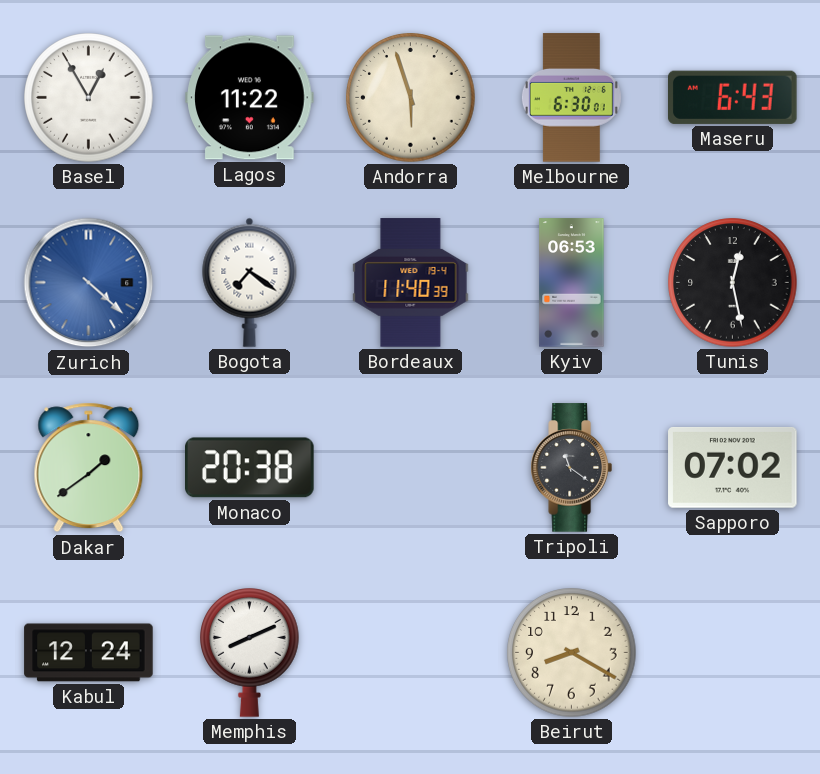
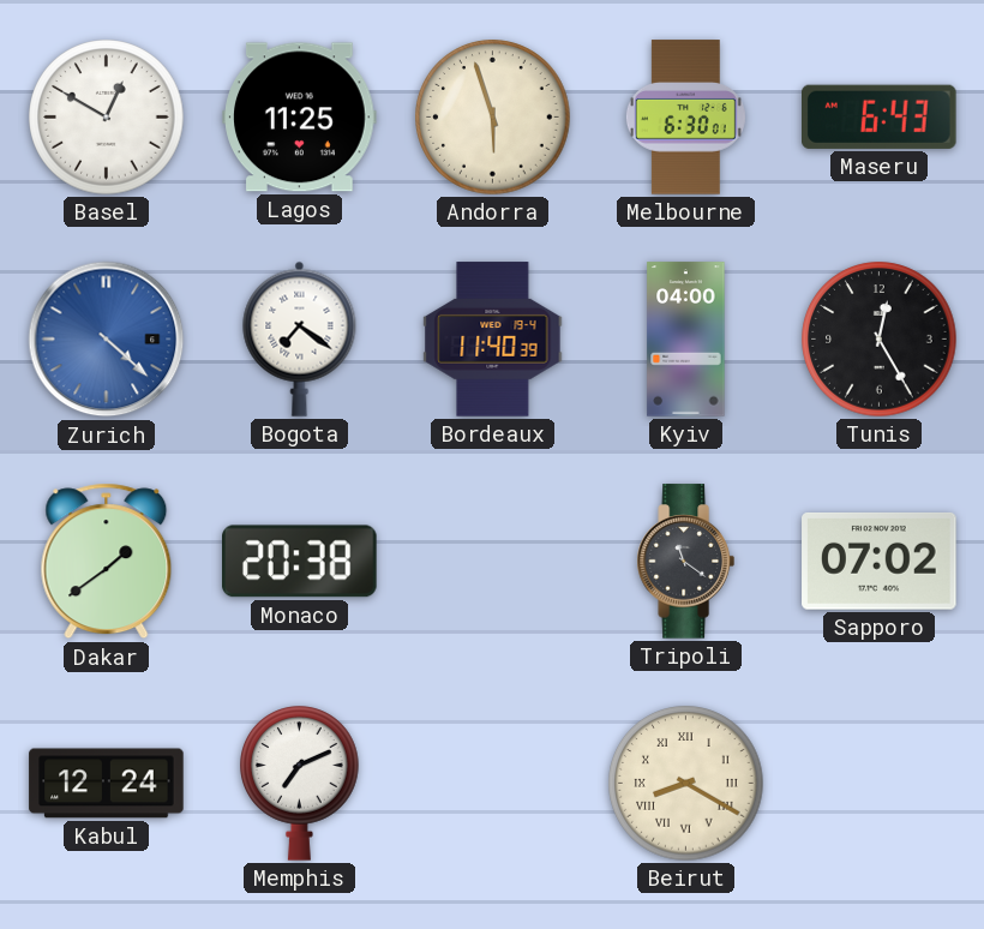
Basel: 12:55 -> 12:50
Lagos: 11:22 -> 11:25
Kyiv: 06:53 -> 04:00
Tunis: 12:28 -> 12:25
Memphis: 8:11 -> 7:11
Beirut numerals: Arabic -> Roman
